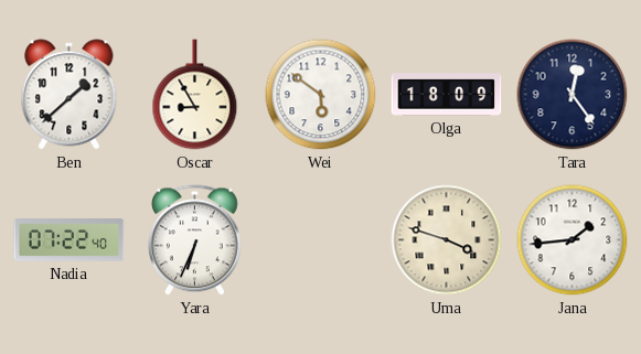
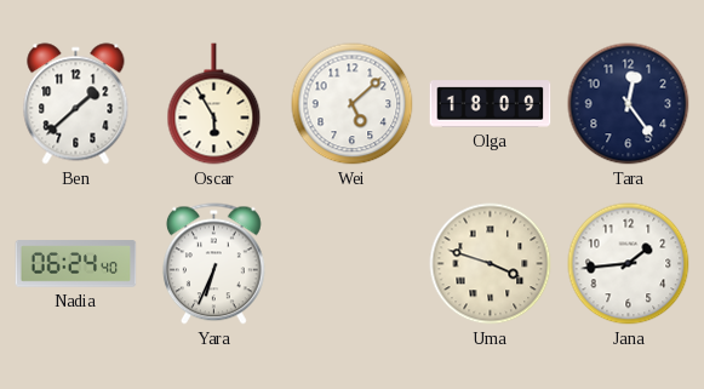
Oscar: 8:55 -> 5:55
Wei: 5:51 -> 5:08
Nadia: 07:22 -> 06:24
